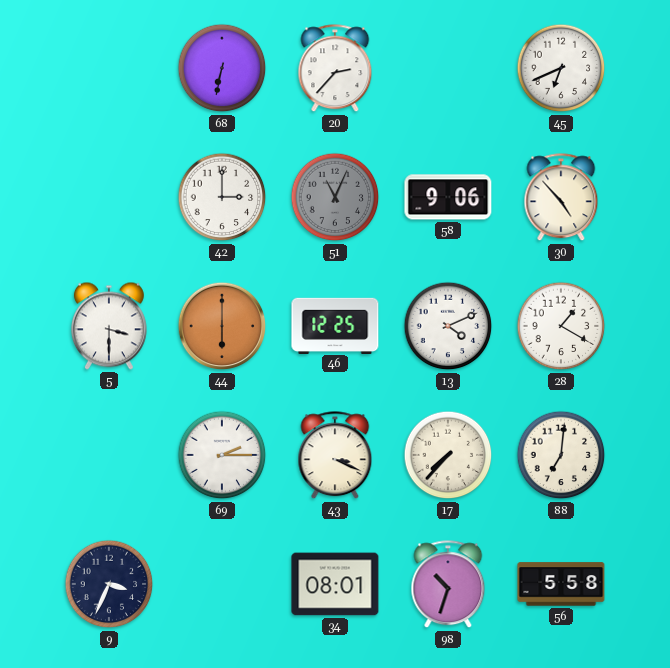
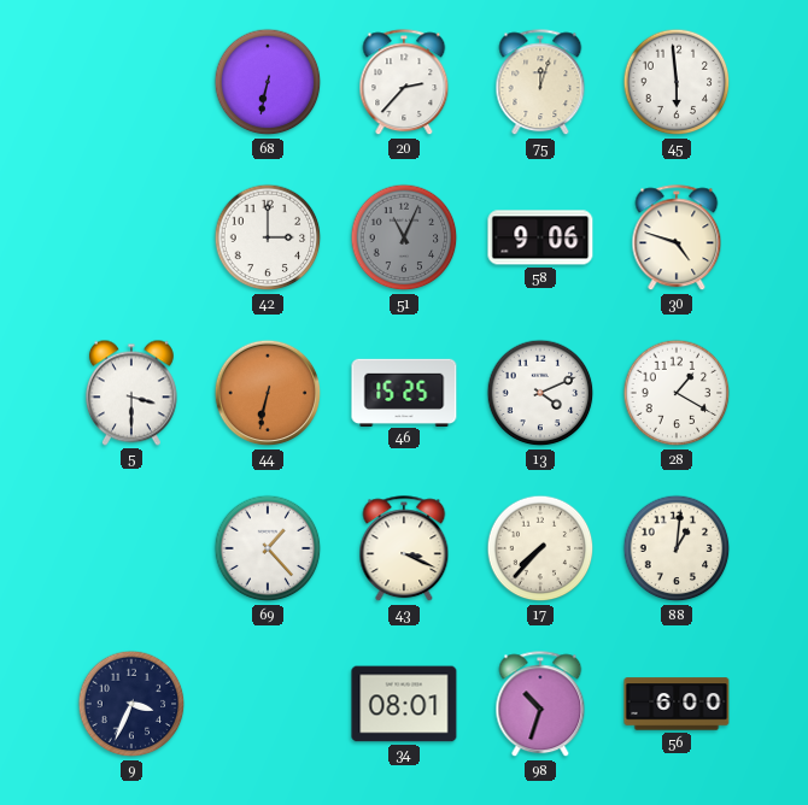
75: none -> 12:03
45: 6:41 -> 5:59
30: 4:53 -> 4:48
44: 6:00 -> 6:32
46: 12:25 -> 15:25
69: 2:15 -> 1:23
88: 7:01 -> 1:01
56: 5:58 -> 6:00
